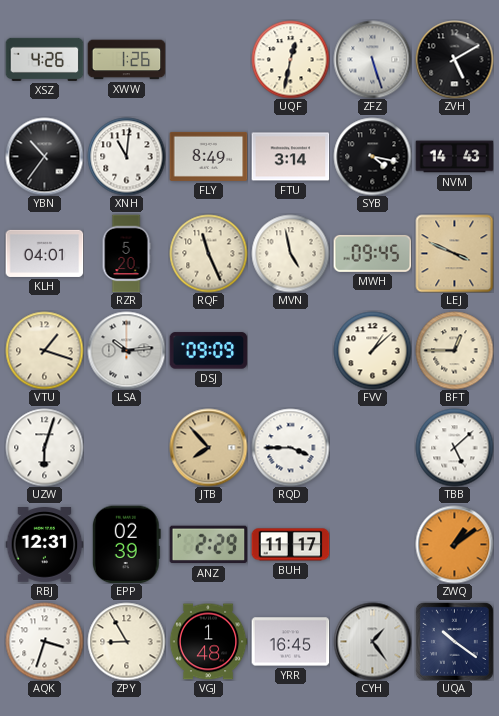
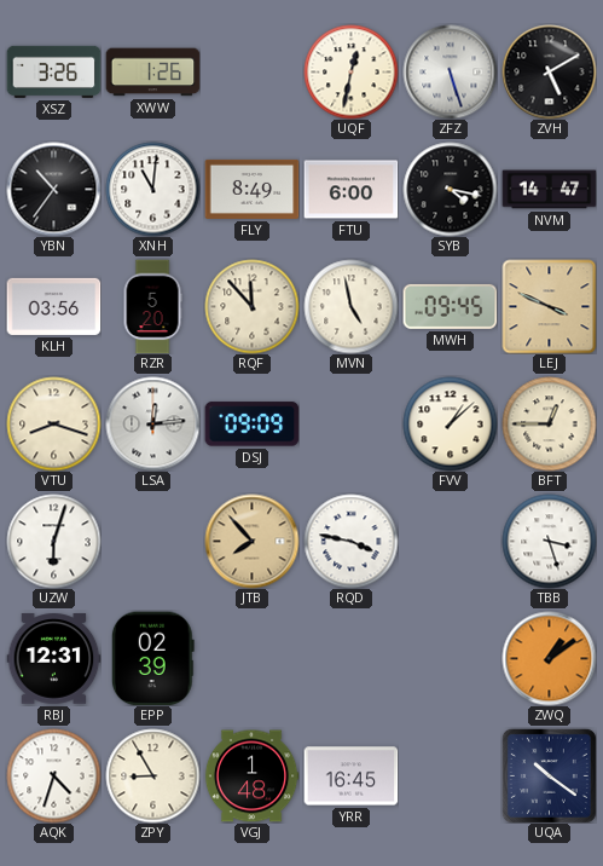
XSZ: 4:26 -> 3:26
FTU: 3:14 -> 6:00
NVM: 14:43 -> 14:47
KLH: 04:01 -> 03:56
RQF: 11:26 -> 11:53
VTU: 1:18 -> 8:18
LSA: 10:14 -> 12:14
RQD: 3:45 -> 3:47
TBB: 5:08 -> 3:27
ANZ: 2:29 -> none
BUH: 11:17 -> none
AQK: 3:33 -> 4:33
CYH: 1:24 -> none
